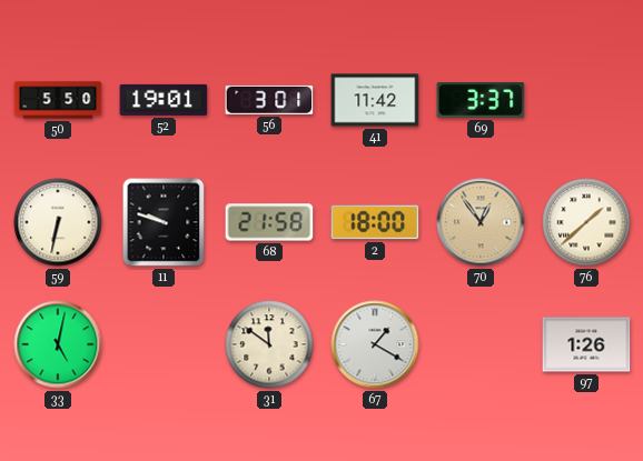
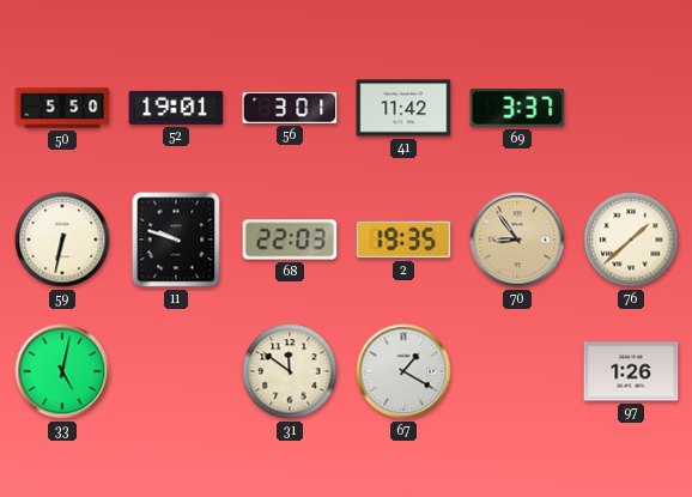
68: 21:58 -> 22:03
2: 18:00 -> 19:35
70: 12:54 -> 8:54
